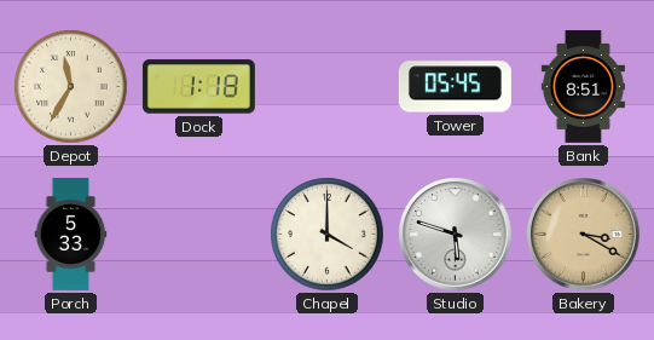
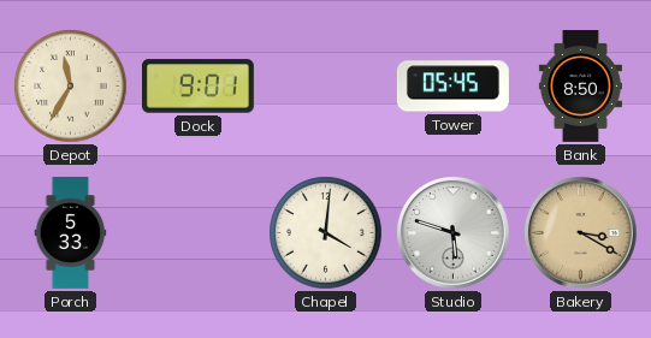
Dock: 1:18 -> 9:01
Bank: 8:51 -> 8:50
Chapel: 4:00 -> 4:01
